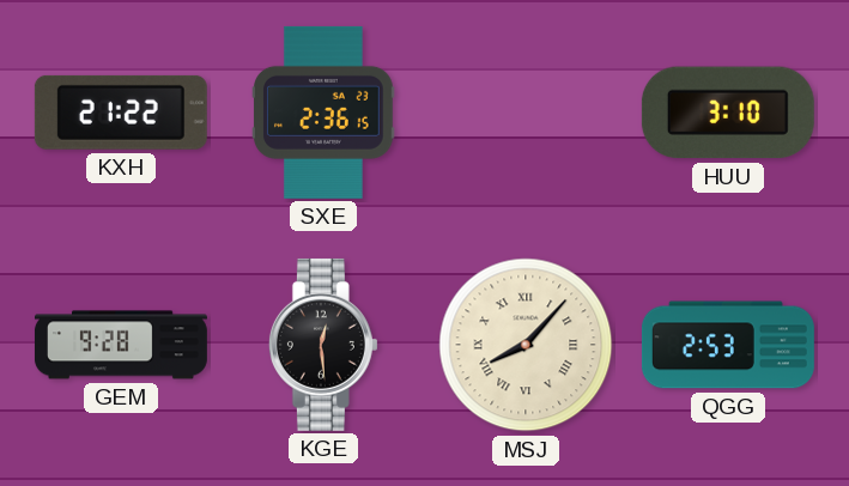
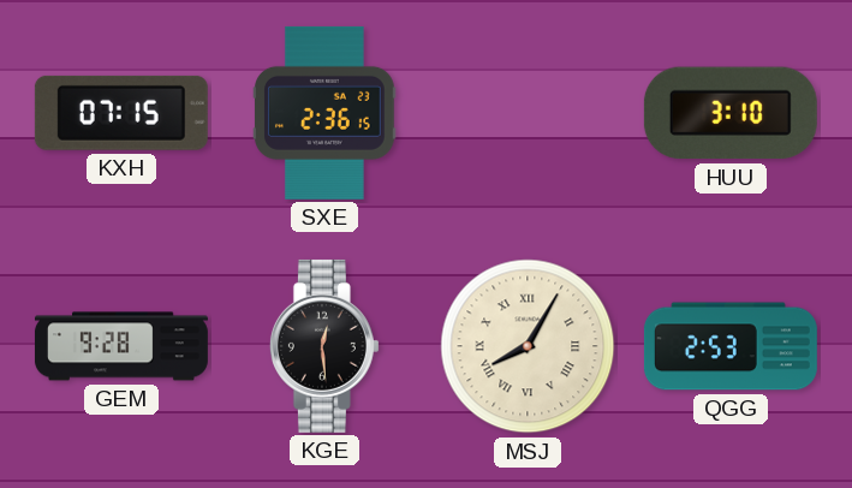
KXH: 21:22 -> 07:15
MSJ: 8:07 -> 8:05
